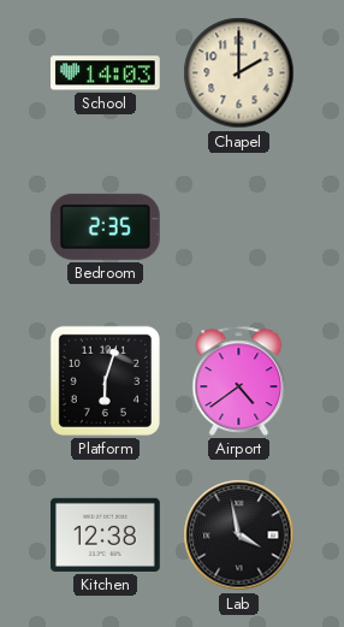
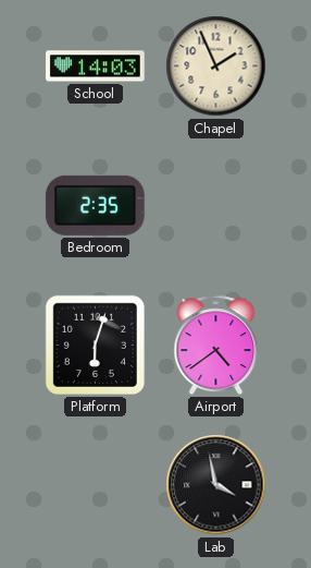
Chapel: 2:00 -> 1:56
Kitchen: 12:38 -> none
